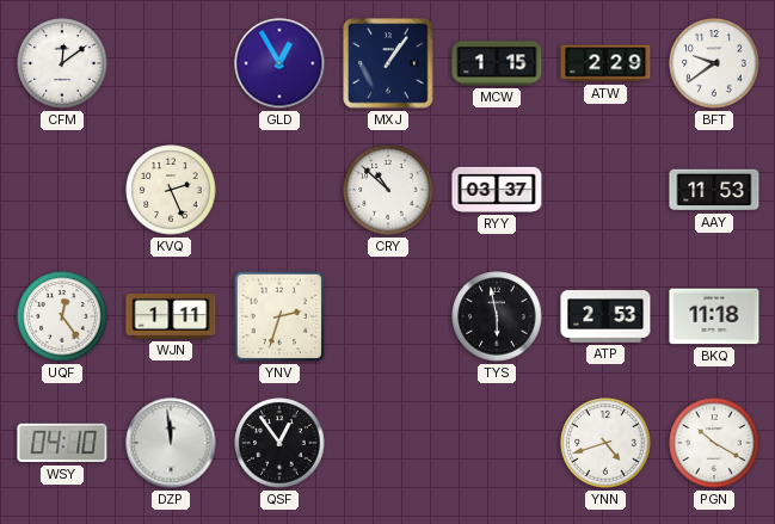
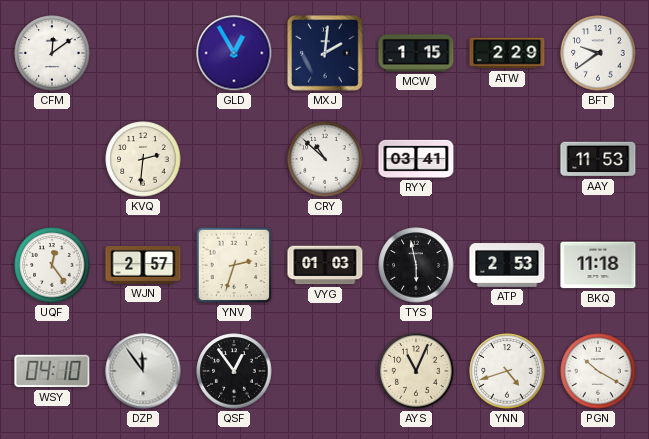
MXJ: 1:06 -> 2:01
KVQ: 2:26 -> 2:31
RYY: 03:37 -> 03:41
WJN: 1:11 -> 2:57
VYG: none -> 01:03
DZP: 11:59 -> 11:54
AYS: none -> 11:04
